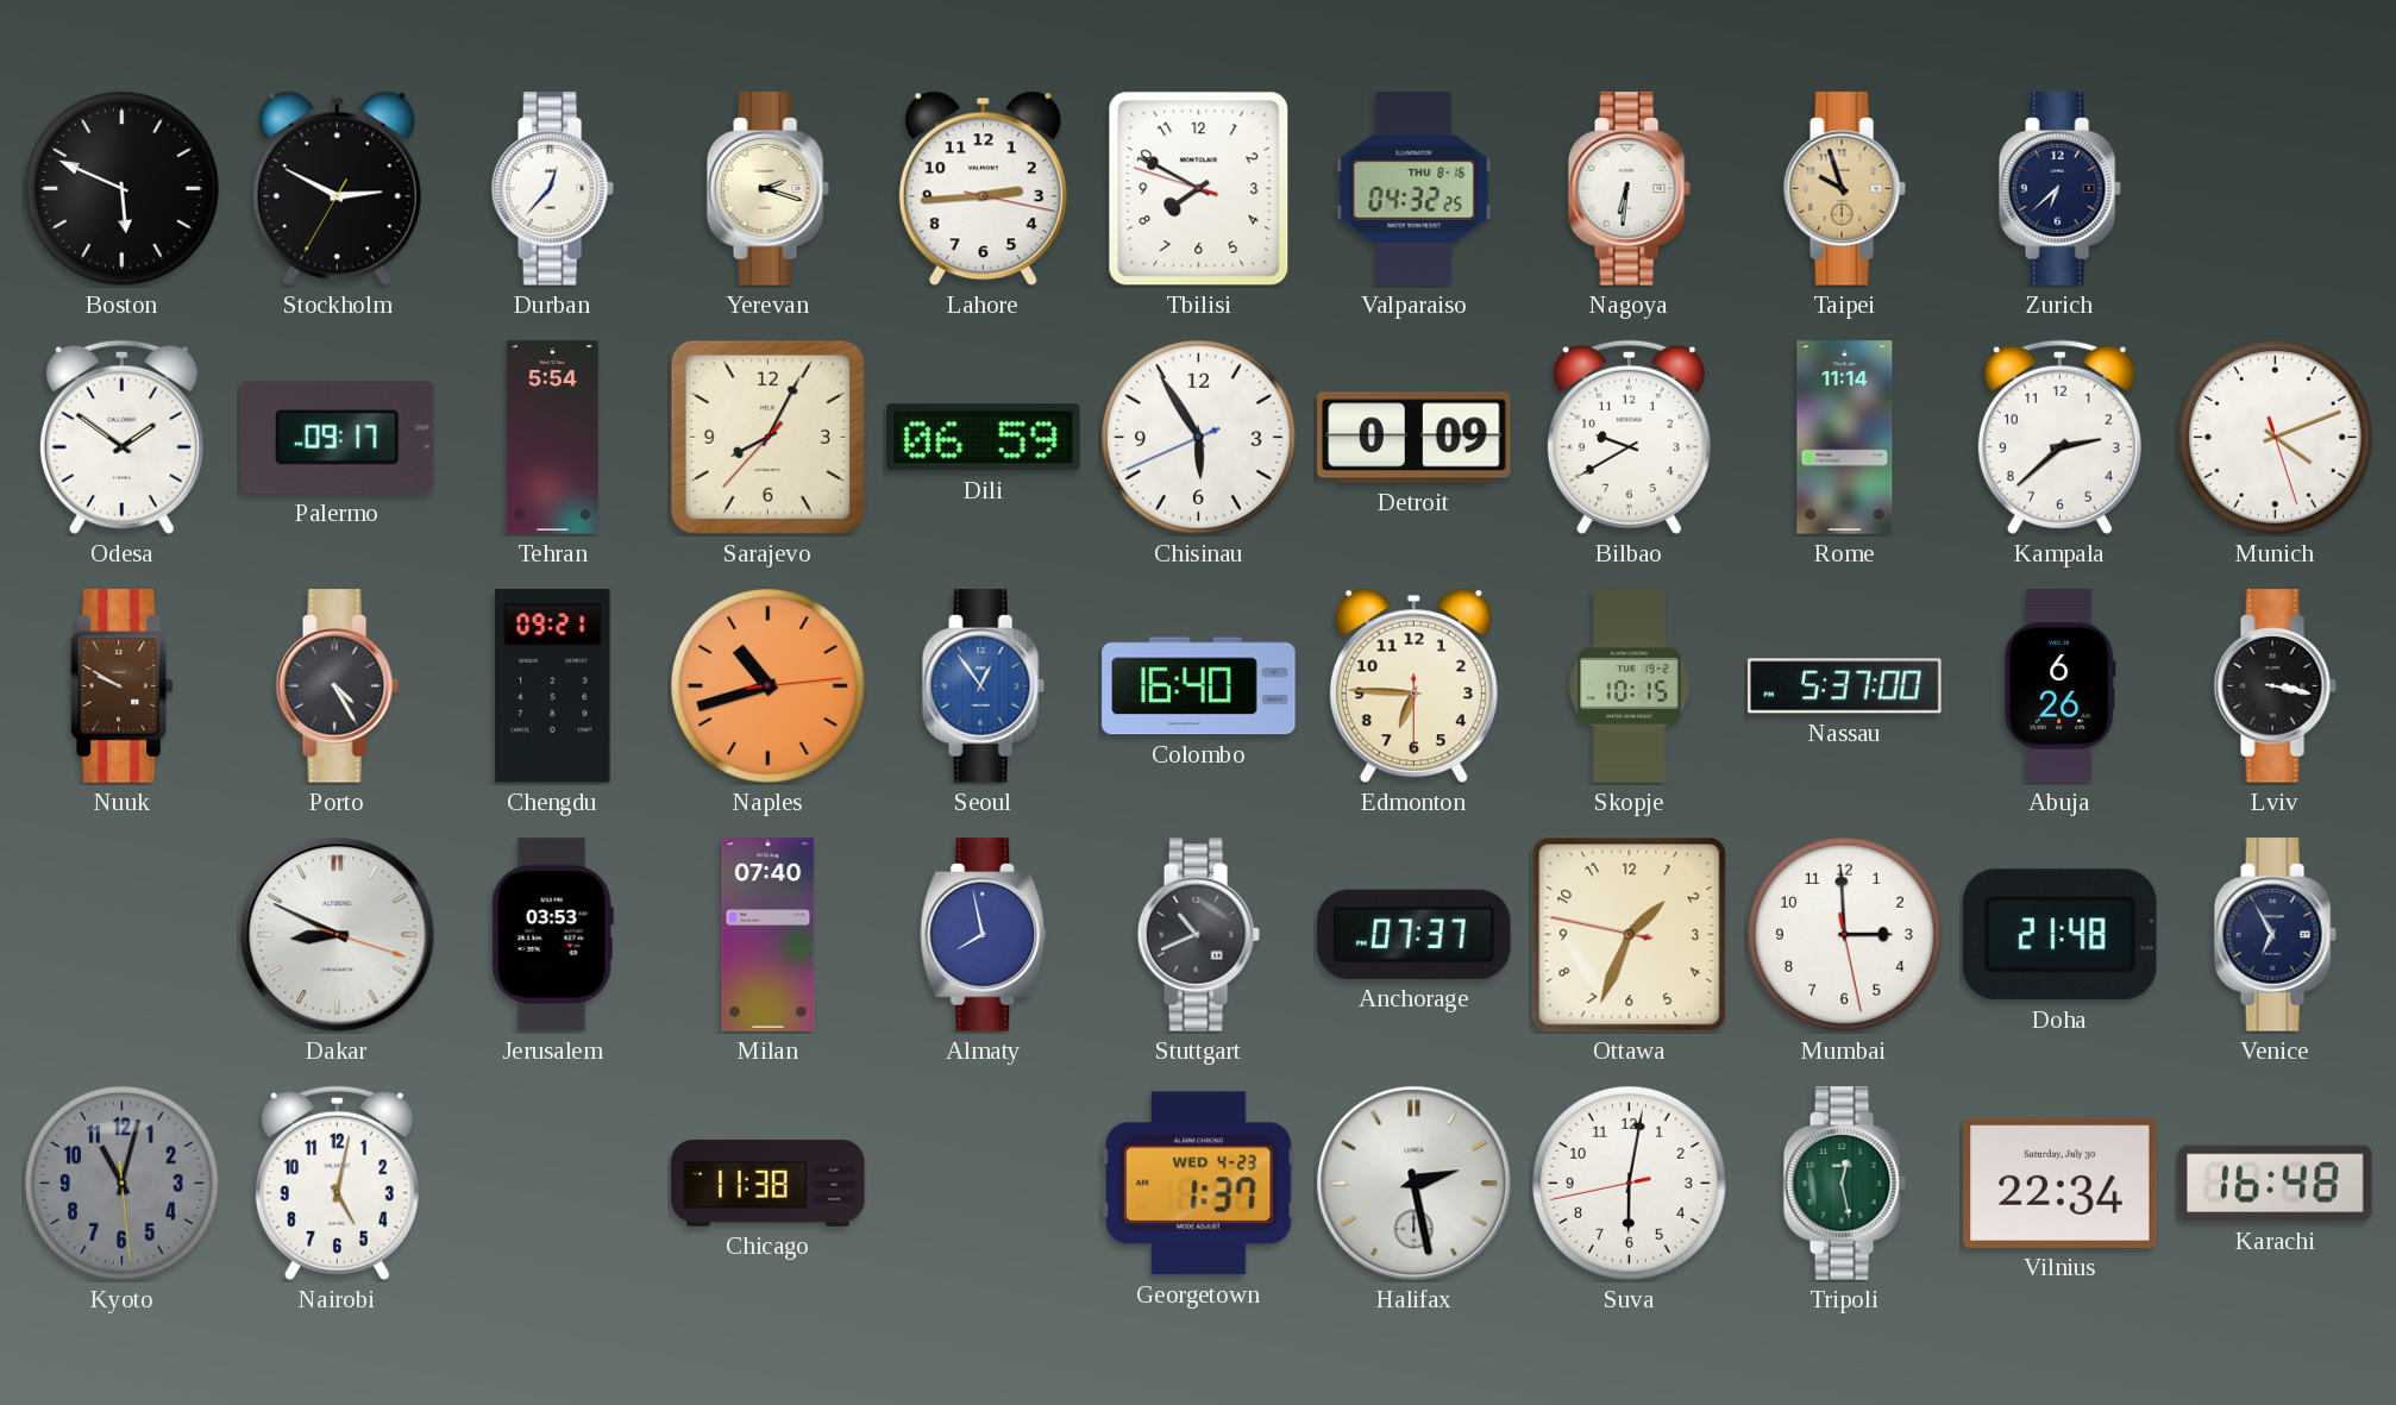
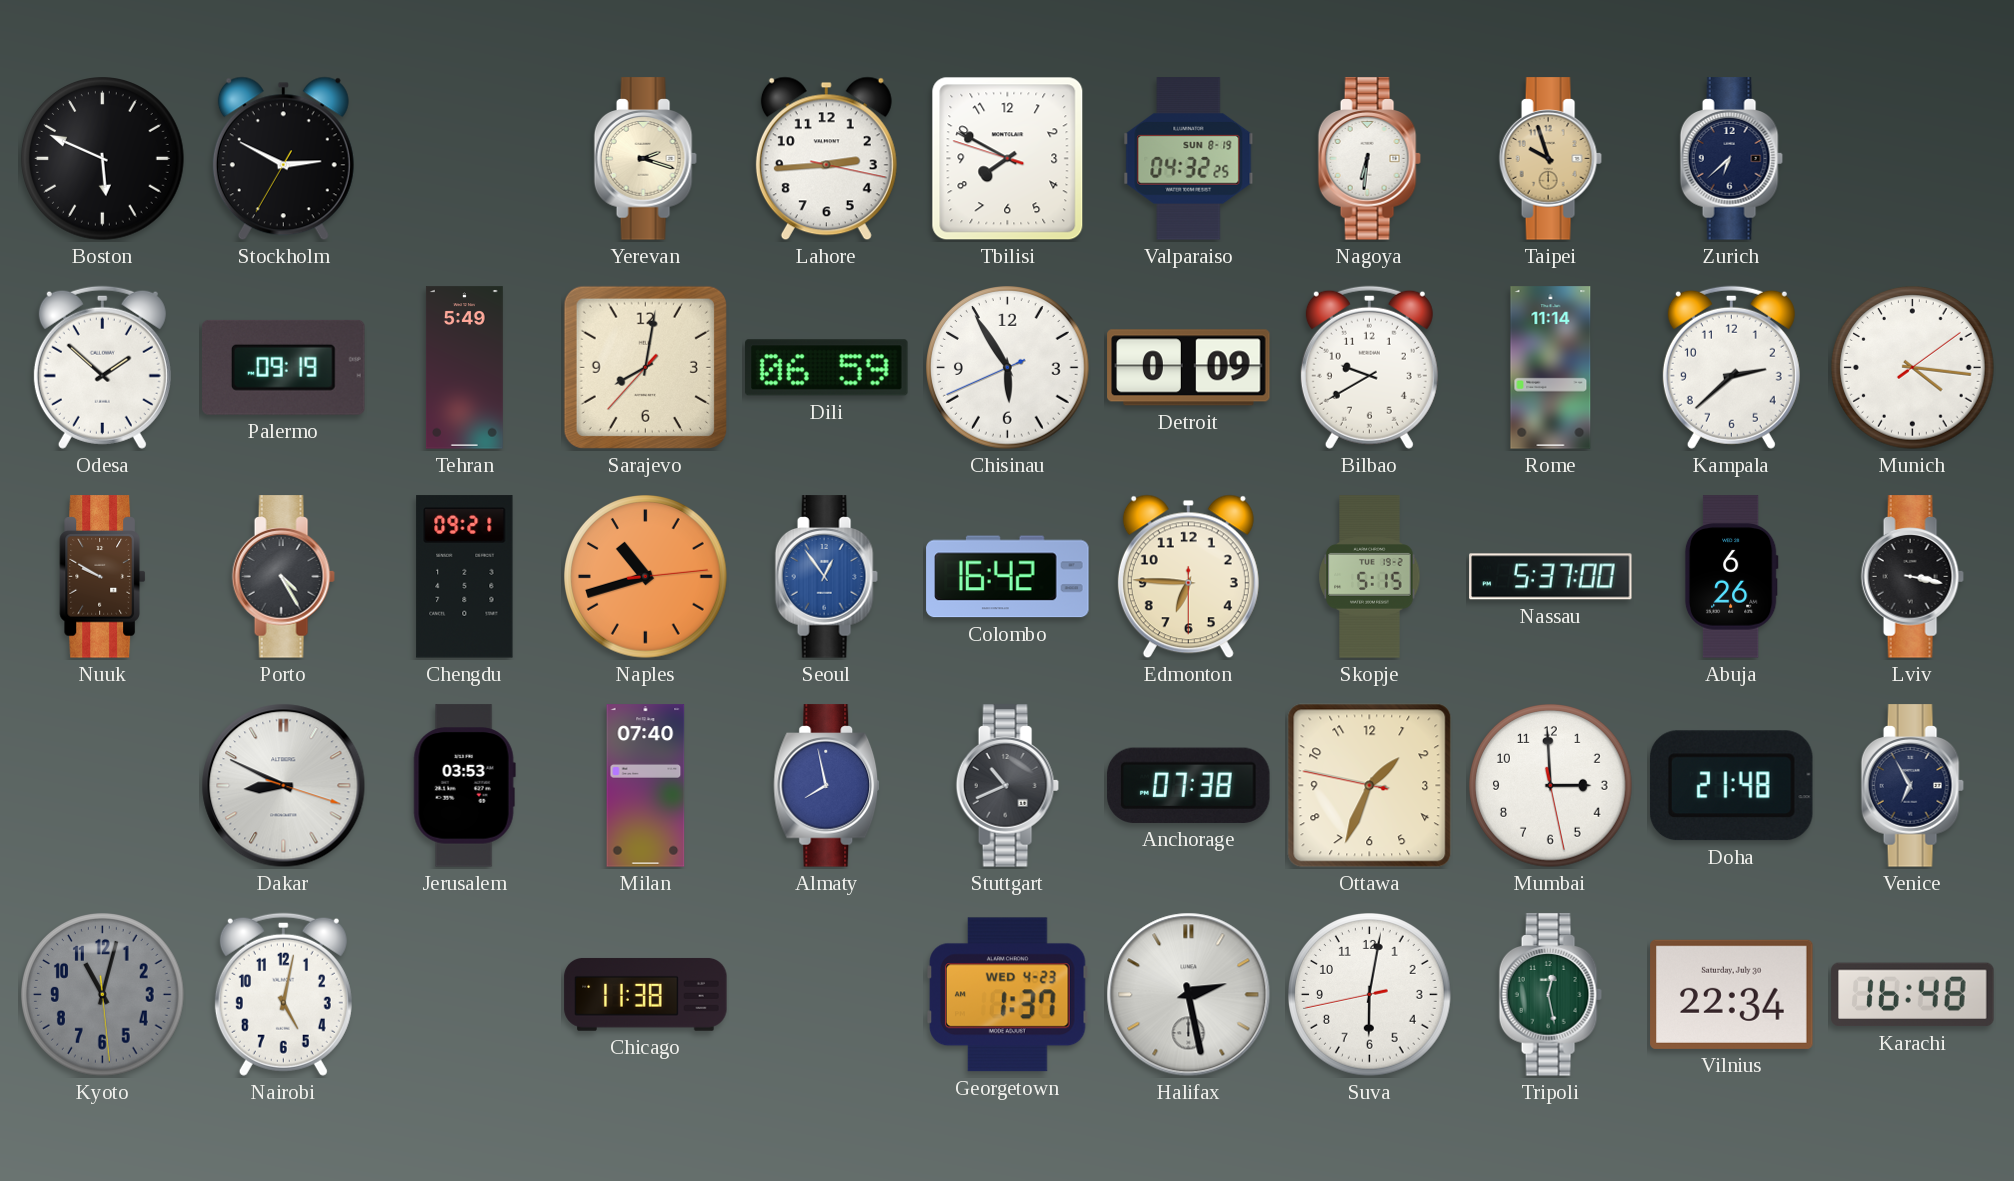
Durban: 12:37 -> none
Valparaiso date: THU 8-16 -> SUN 8-19
Odesa: 1:51 -> 1:52
Palermo: 09:17 -> 09:19
Tehran: 5:54 -> 5:49
Sarajevo: 8:04 -> 8:01
Munich: 4:11 -> 4:16
Colombo: 16:40 -> 16:42
Skopje: 10:15 -> 5:15
Anchorage: 07:37 -> 07:38
